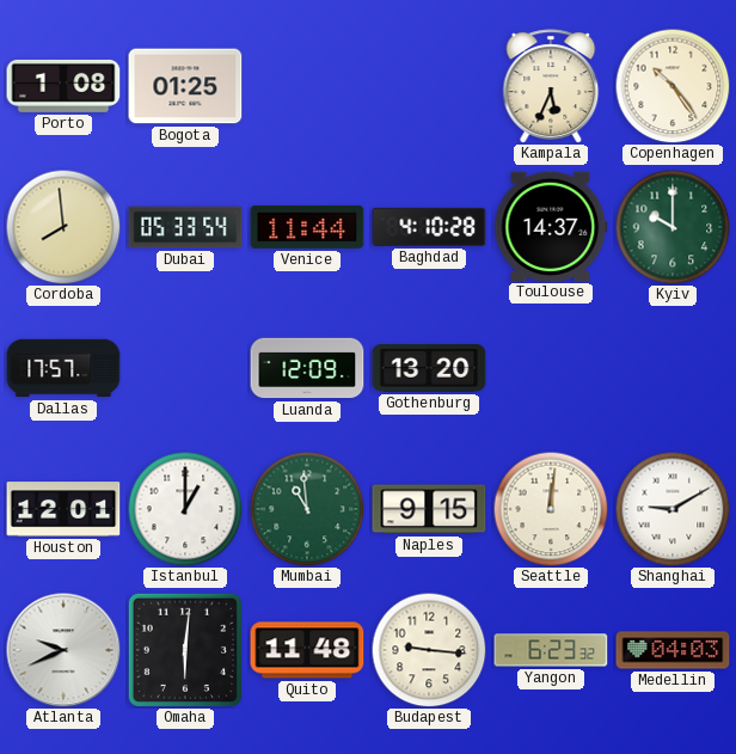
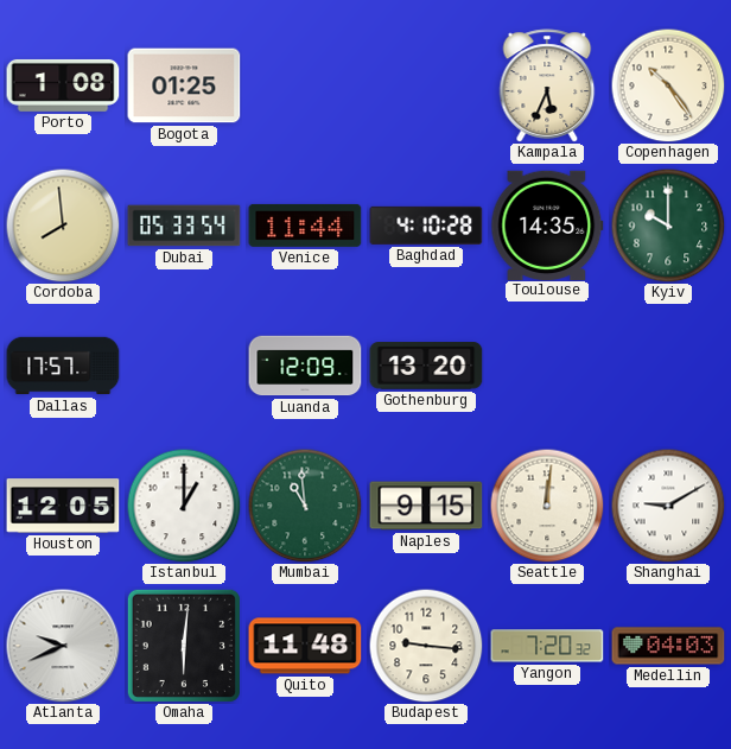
Toulouse: 14:37 -> 14:35
Houston: 12:01 -> 12:05
Yangon: 6:23 -> 7:20
